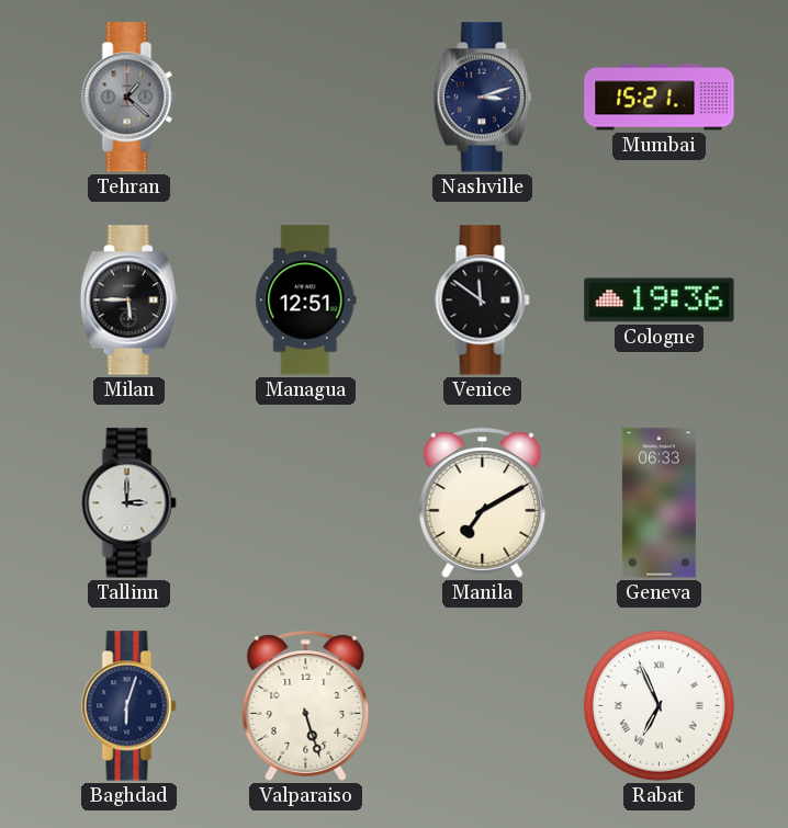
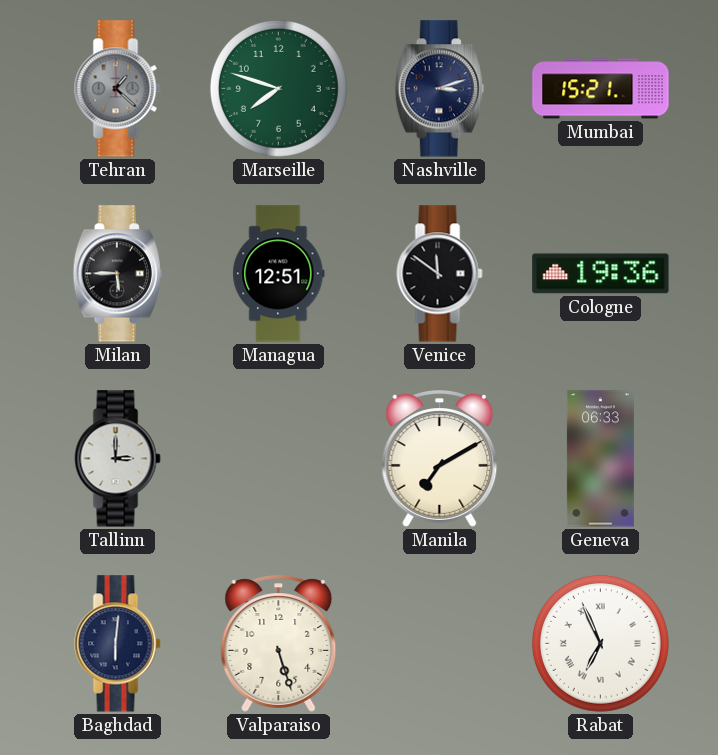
Marseille: none -> 7:48
Baghdad: 6:03 -> 6:01
